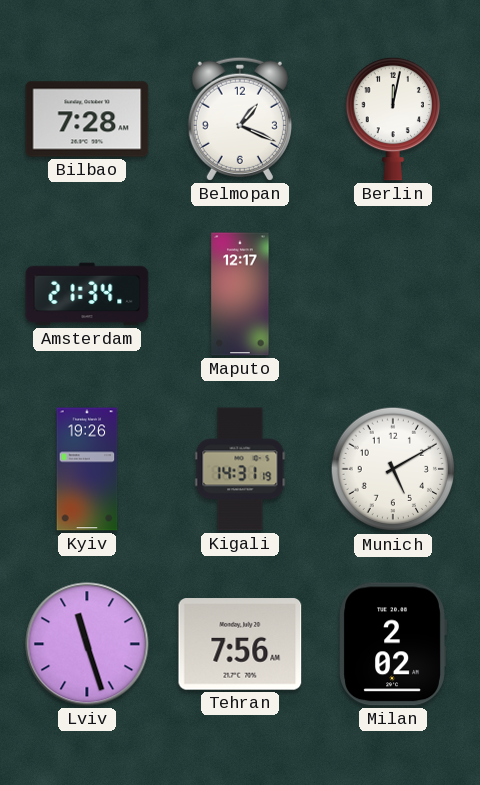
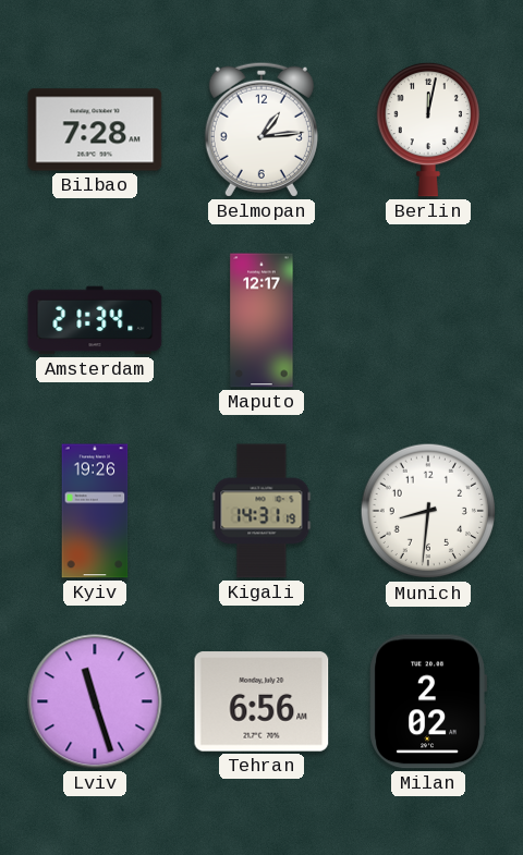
Belmopan: 1:19 -> 1:14
Munich: 5:10 -> 8:31
Tehran: 7:56 -> 6:56
